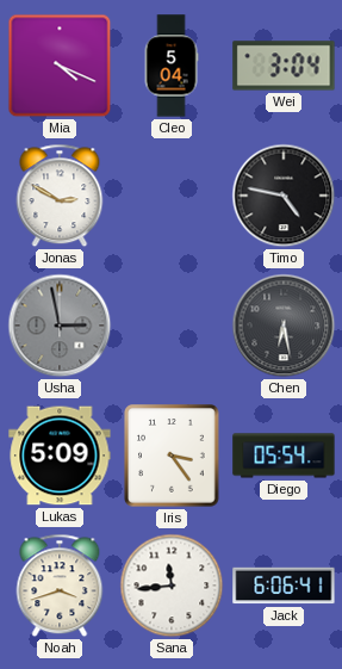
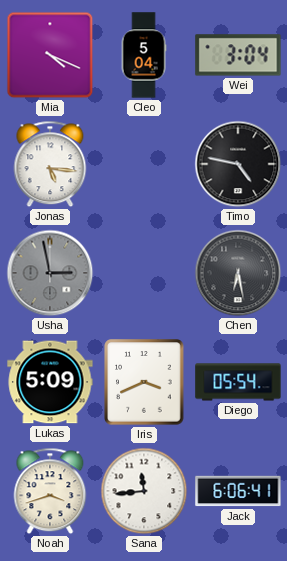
Jonas: 2:50 -> 5:16
Iris: 3:24 -> 3:41
